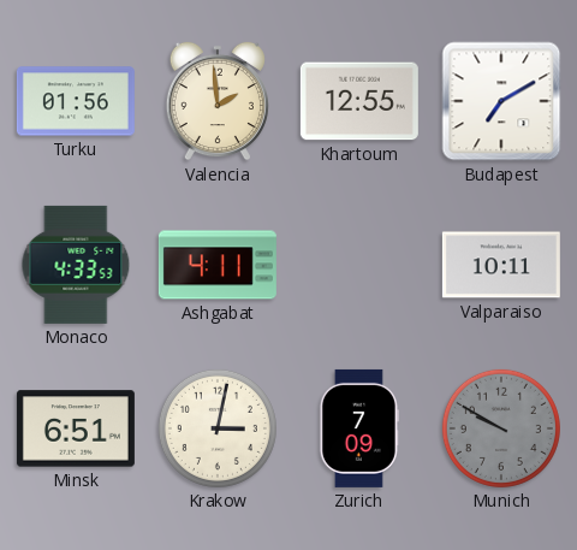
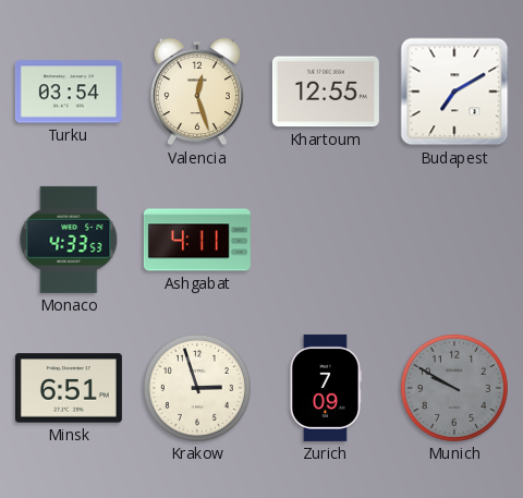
Turku: 01:56 -> 03:54
Valencia: 1:59 -> 12:27
Valparaiso: 10:11 -> none
Krakow: 3:02 -> 2:57
